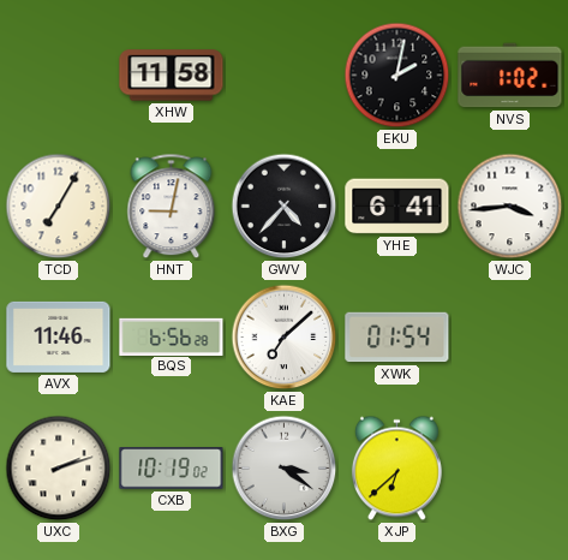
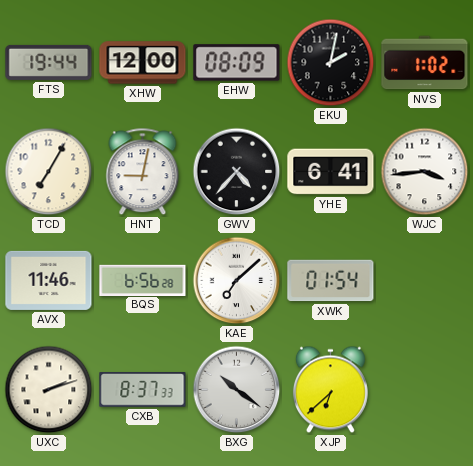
FTS: none -> 19:44
XHW: 11:58 -> 12:00
EHW: none -> 08:09
CXB: 10:19 -> 8:37
BXG: 3:21 -> 10:21
